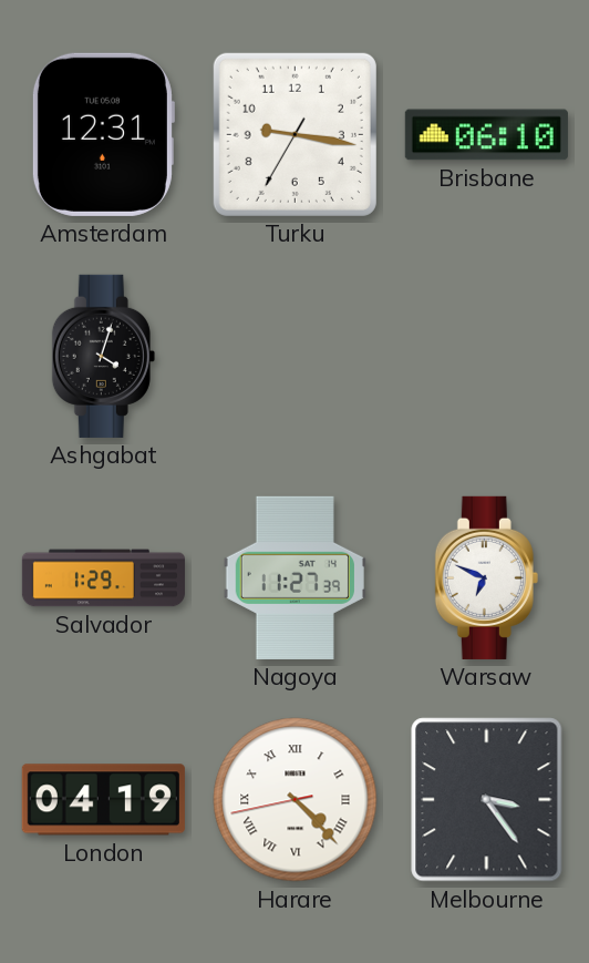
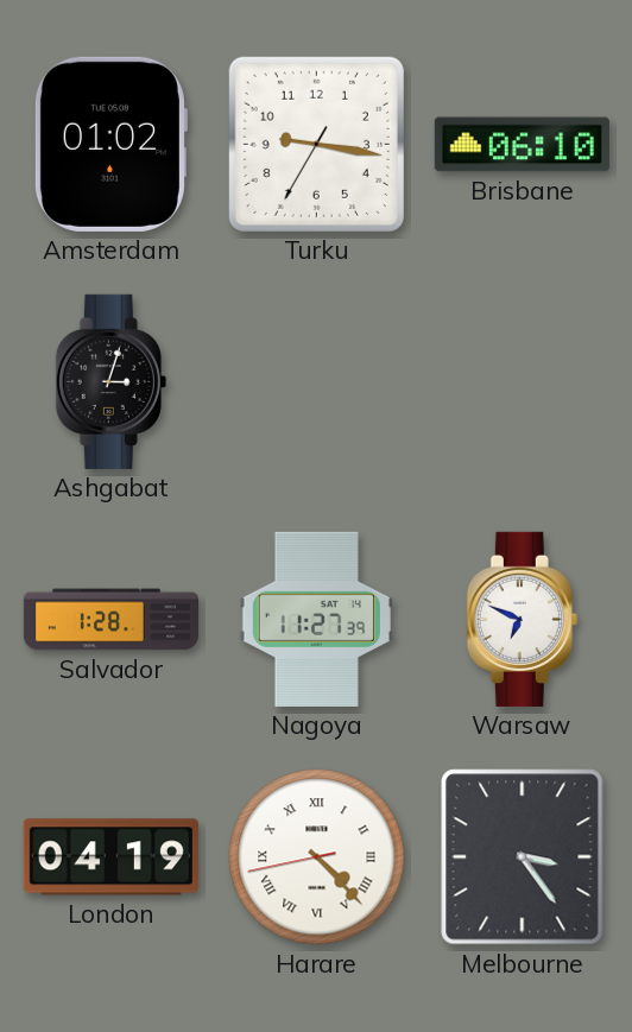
Amsterdam: 12:31 -> 01:02
Ashgabat: 4:03 -> 3:03
Salvador: 1:29 -> 1:28
